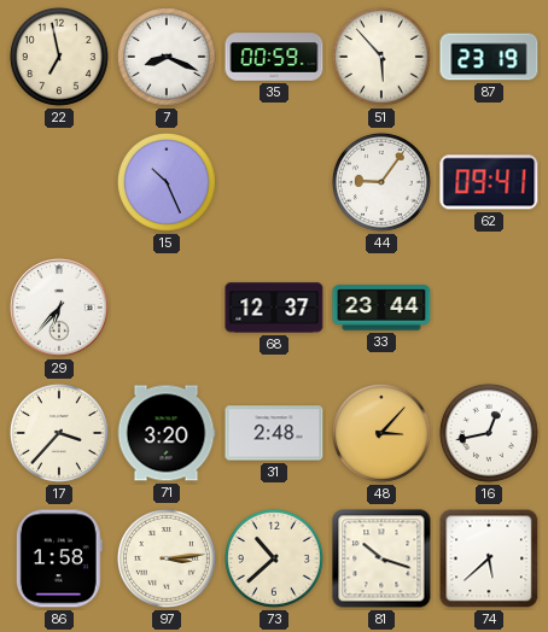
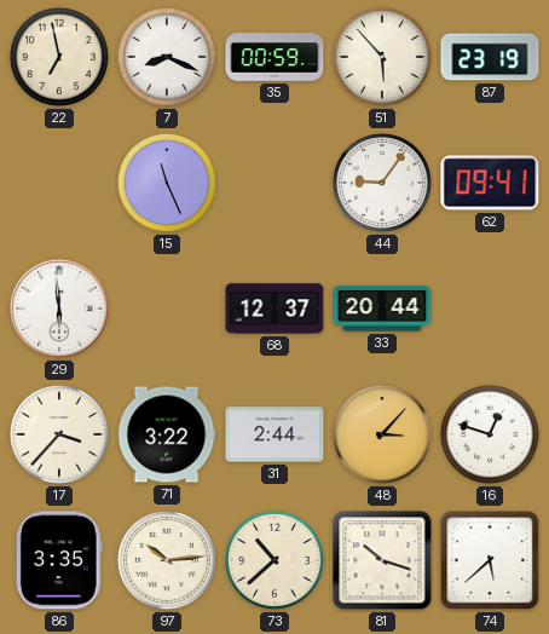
15: 10:26 -> 11:26
29: 6:37 -> 5:59
33: 23:44 -> 20:44
71: 3:20 -> 3:22
31: 2:48 -> 2:44
16: 12:43 -> 12:48
86: 1:58 -> 3:35
97: 3:14 -> 10:14
